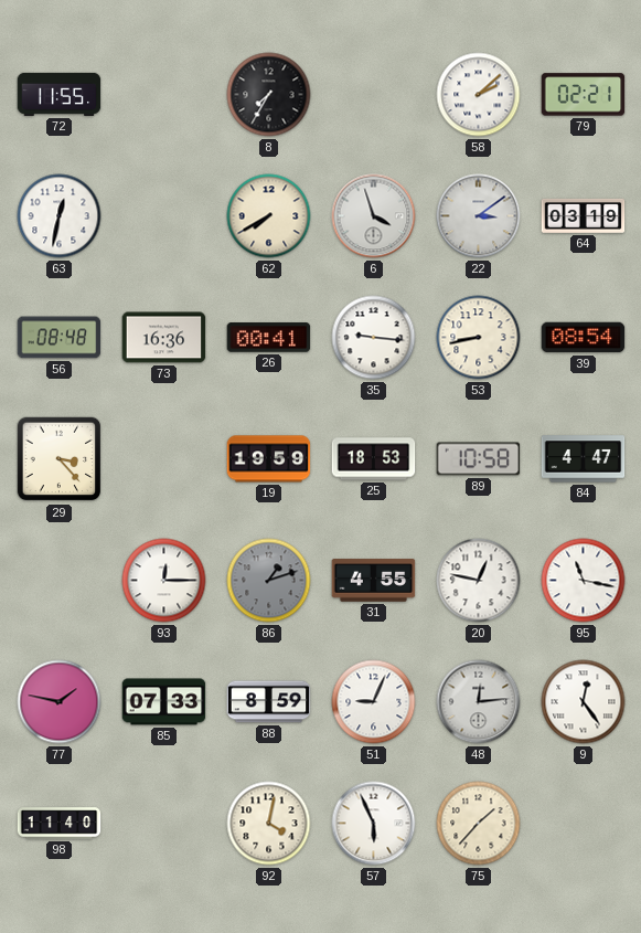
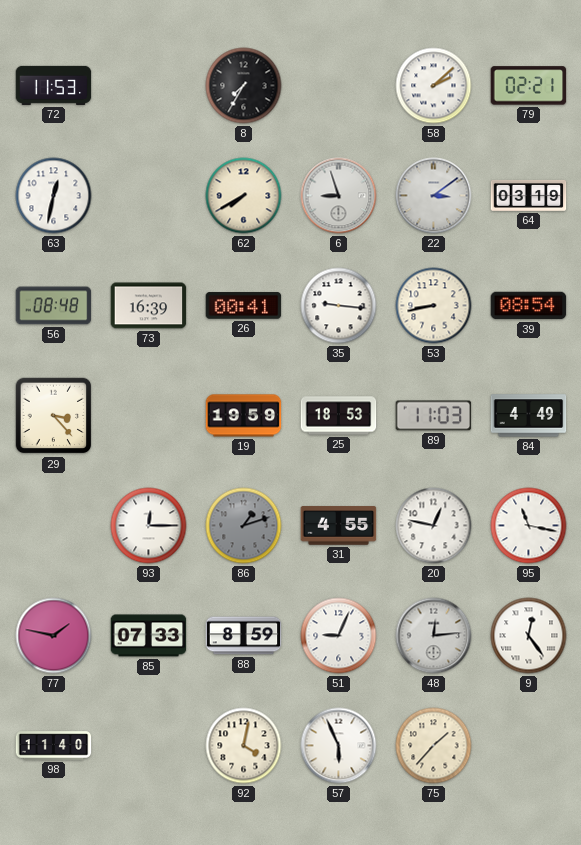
72: 11:55 -> 11:53
6: 3:57 -> 8:57
73: 16:36 -> 16:39
89: 10:58 -> 11:03
84: 4:47 -> 4:49
